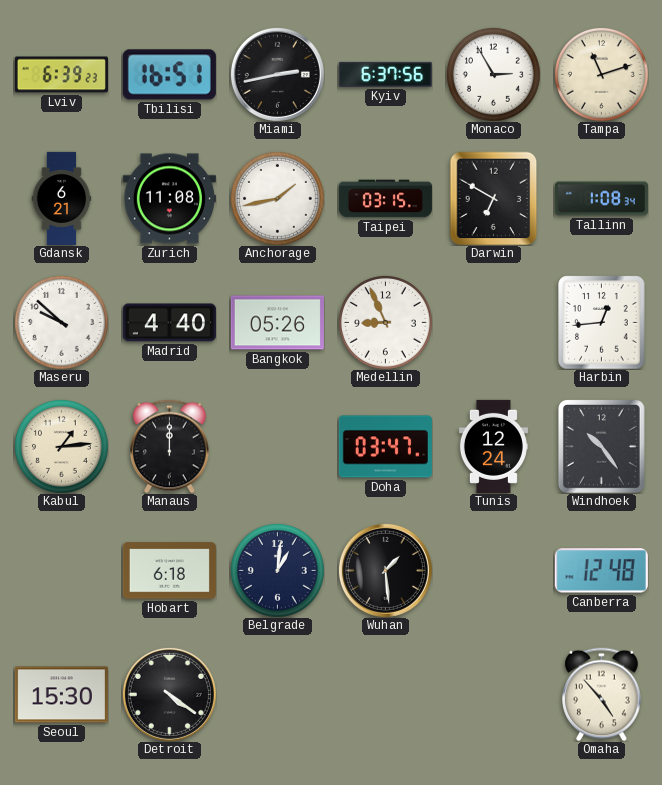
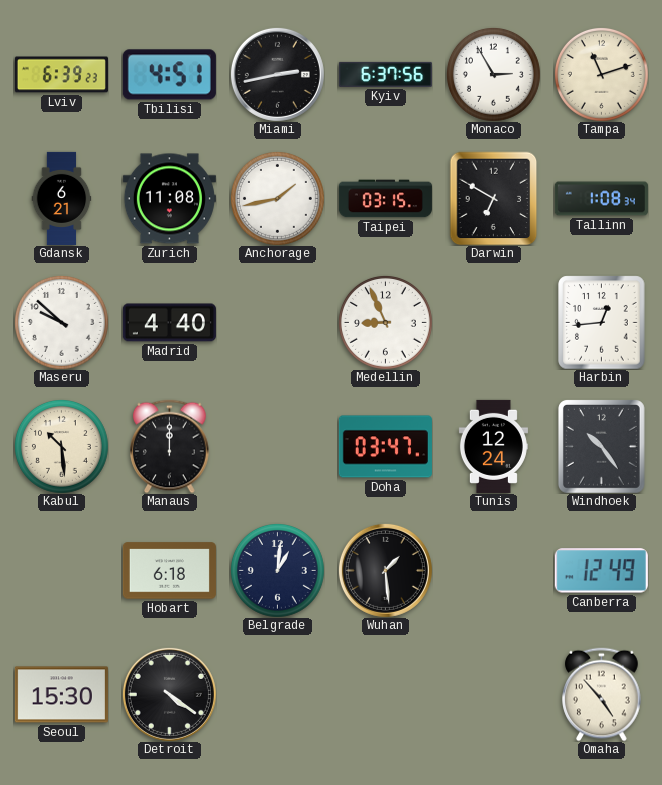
Tbilisi: 16:51 -> 4:51
Bangkok: 05:26 -> none
Kabul: 1:14 -> 10:29
Canberra: 12:48 -> 12:49
